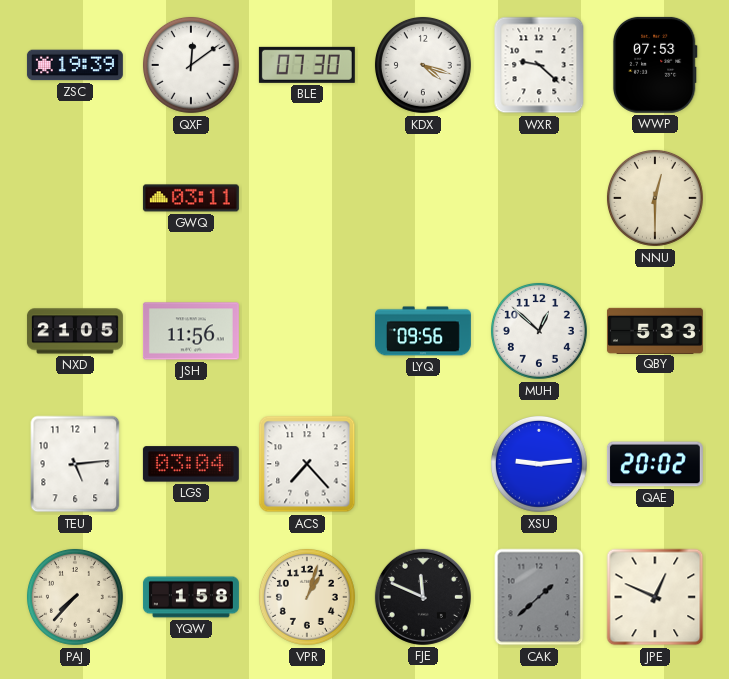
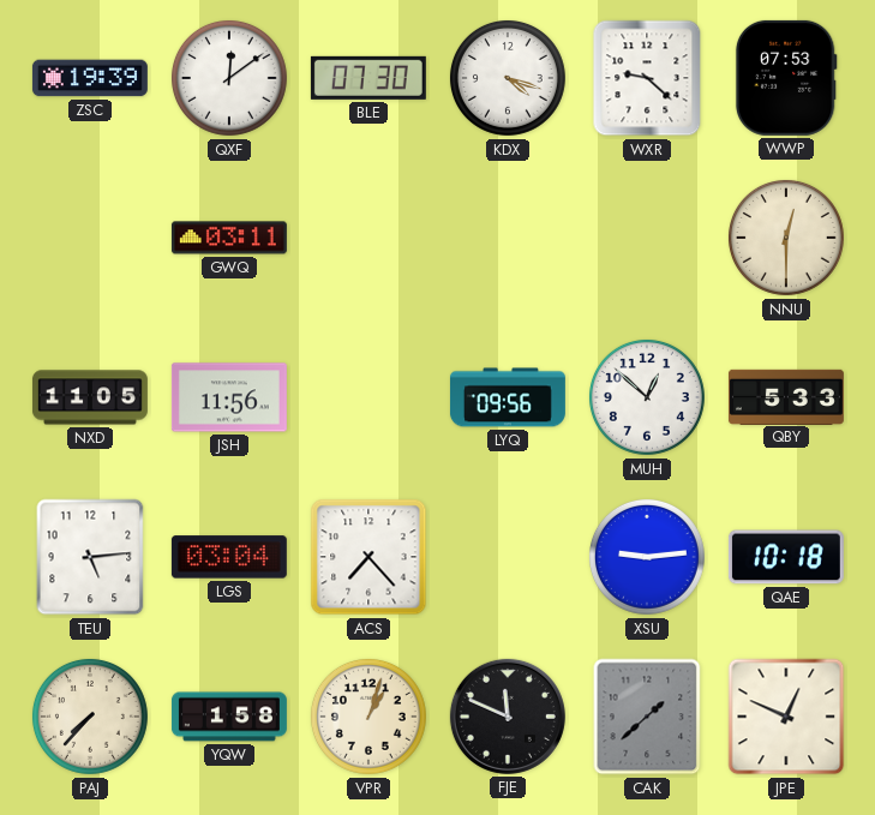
NXD: 21:05 -> 11:05
QAE: 20:02 -> 10:18
